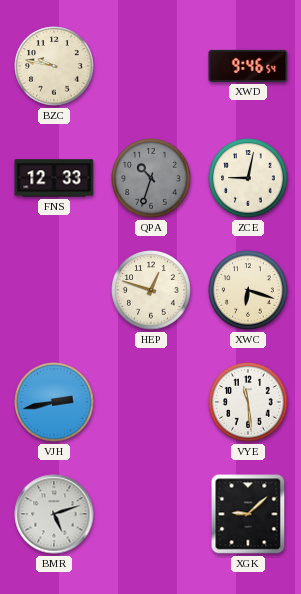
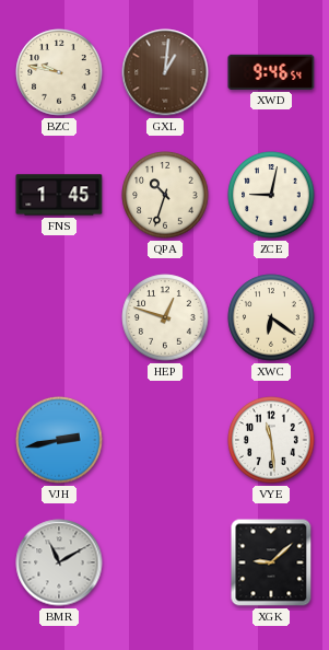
GXL: none -> 1:01
FNS: 12:33 -> 1:45
QPA dial: grey -> cream
XWC: 6:18 -> 6:21
BMR: 5:12 -> 11:10
